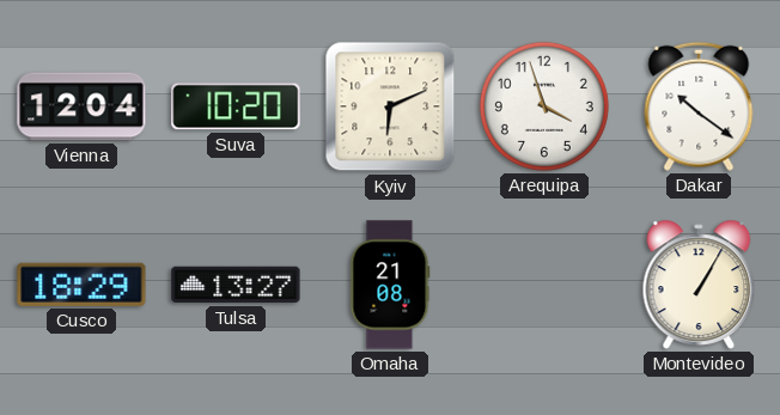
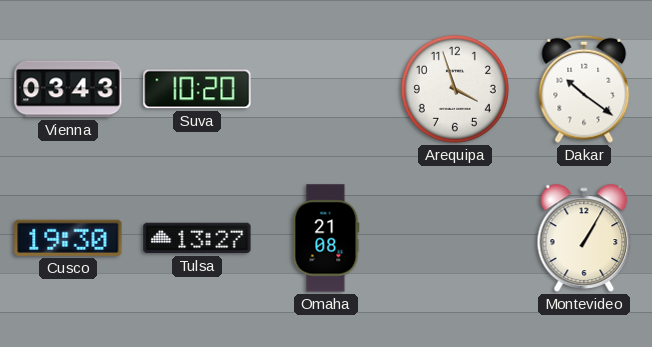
Vienna: 12:04 -> 03:43
Kyiv: 6:11 -> none
Cusco: 18:29 -> 19:30
